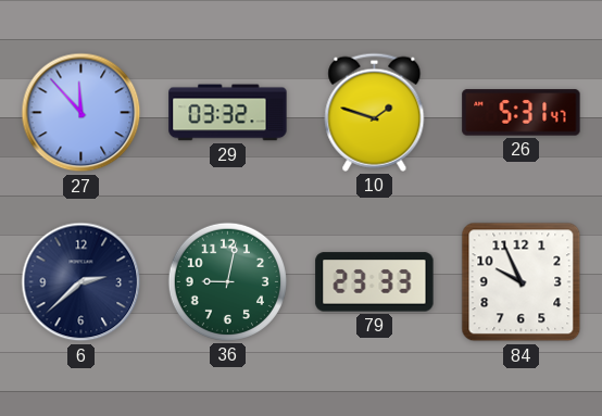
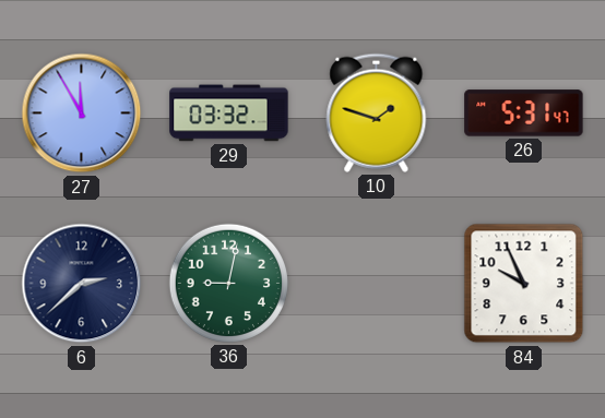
27: 11:53 -> 11:55
79: 23:33 -> none
